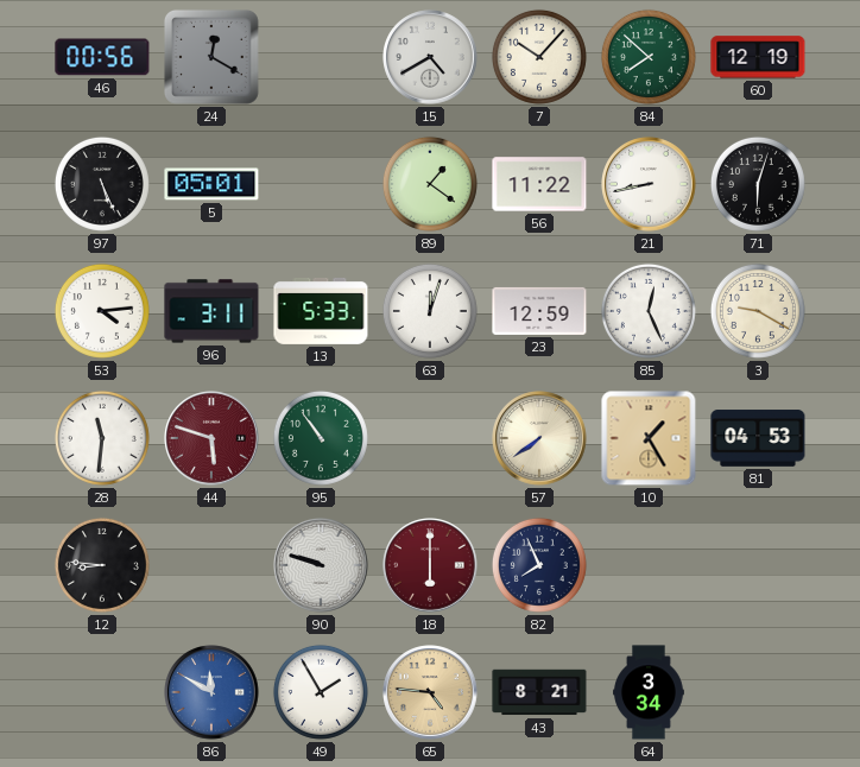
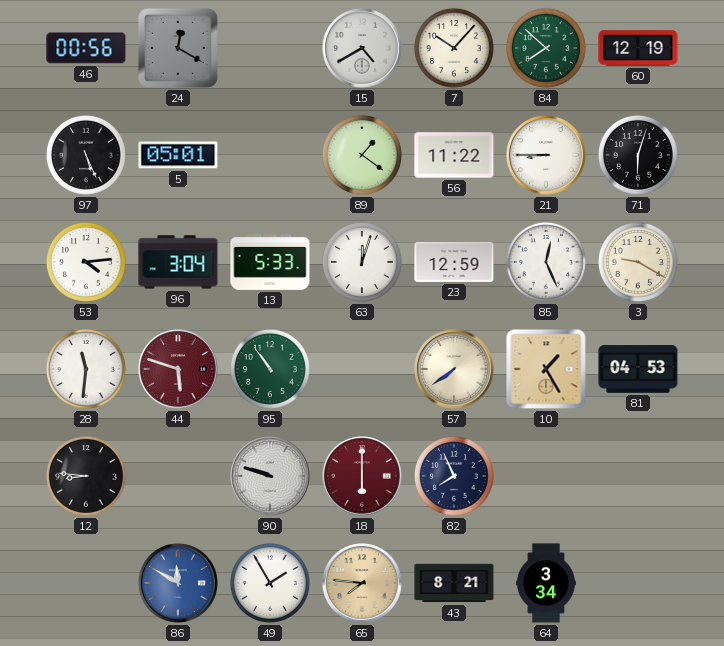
21: 8:43 -> 8:45
96: 3:11 -> 3:04
65: 4:46 -> 7:46
